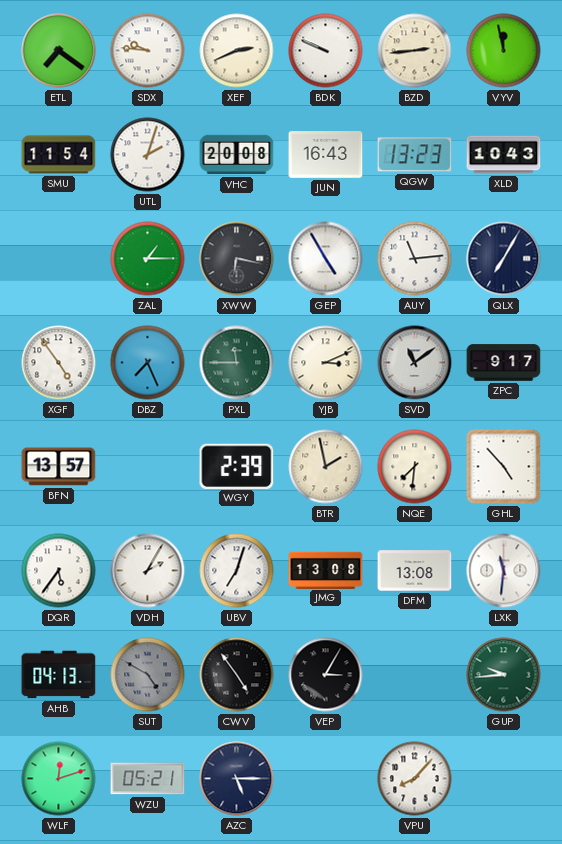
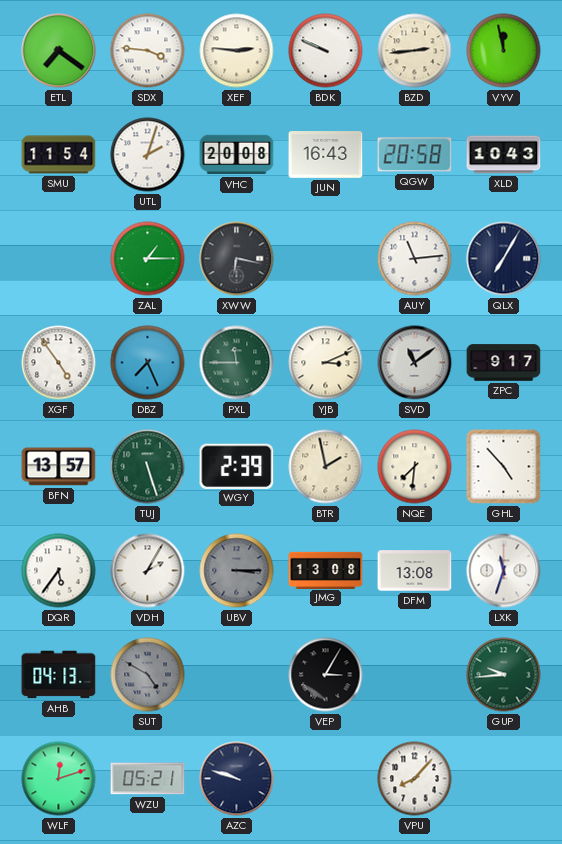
SDX: 9:46 -> 3:46
XEF: 2:41 -> 2:46
QGW: 13:23 -> 20:58
GEP: 4:55 -> none
TUJ: none -> 5:27
UBV: 7:03 -> 3:15
UBV dial: white -> grey
LXK: 11:31 -> 11:33
CWV: 4:54 -> none
AZC: 5:15 -> 9:48
